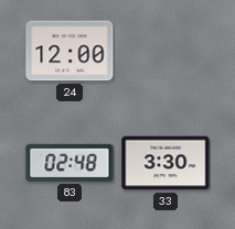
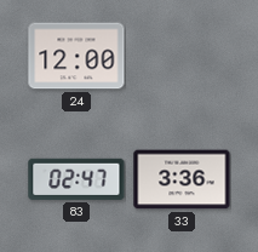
83: 02:48 -> 02:47
33: 3:30 -> 3:36
